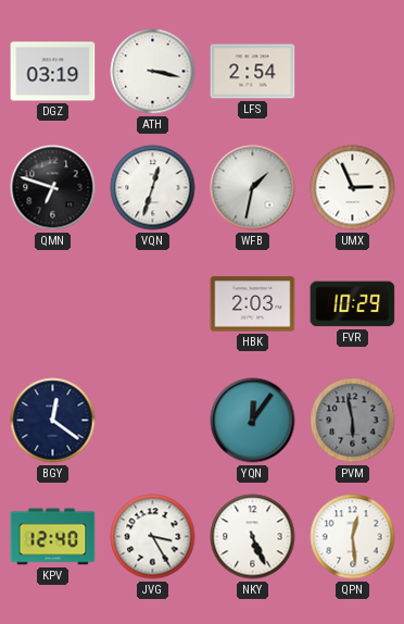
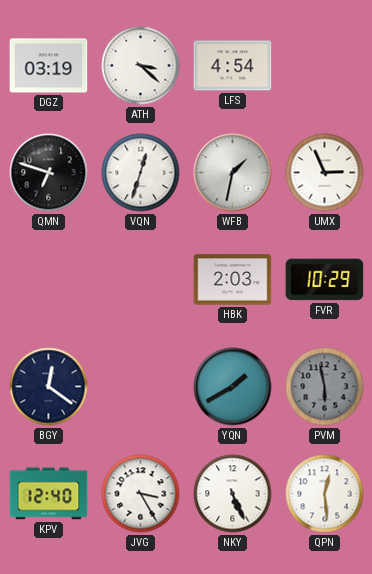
ATH: 3:17 -> 3:22
LFS: 2:54 -> 4:54
YQN: 12:06 -> 1:40
